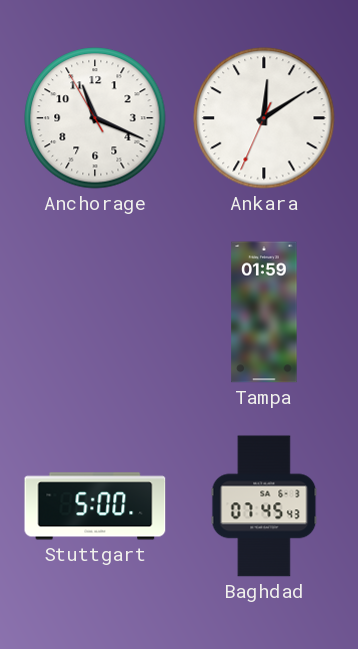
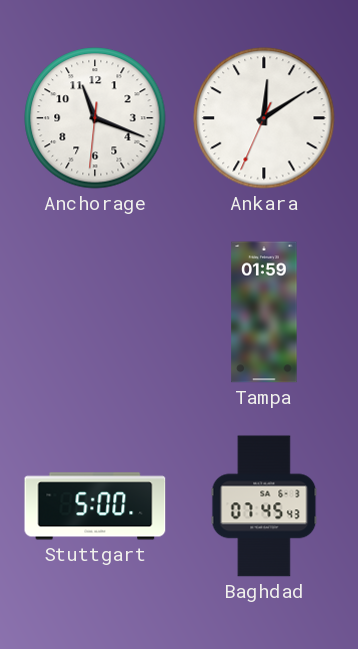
Anchorage: 11:18:55 -> 11:18:31
